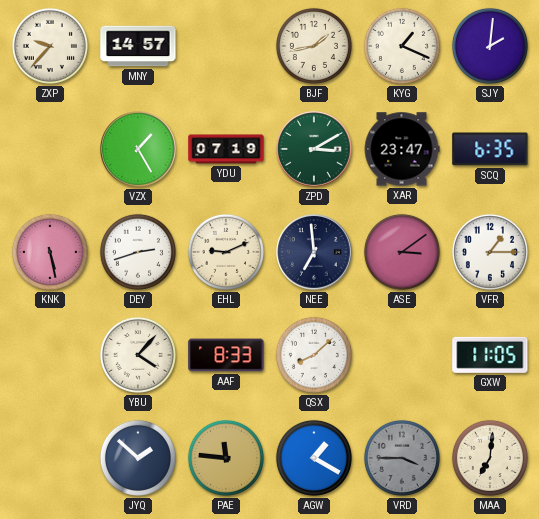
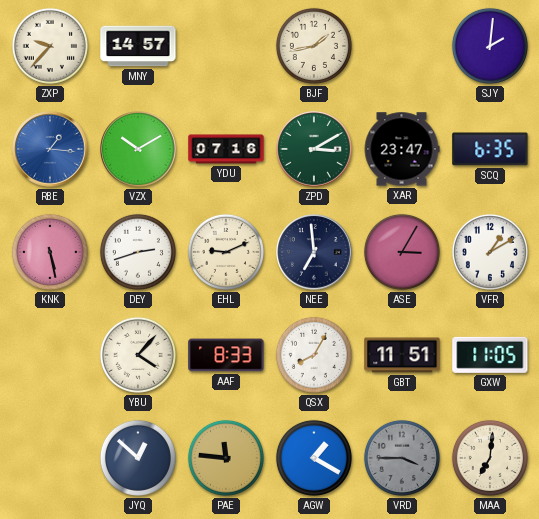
KYG: 1:19 -> none
RBE: none -> 1:16
VZX: 1:25 -> 10:10
YDU: 07:19 -> 07:16
ASE: 3:09 -> 3:05
VFR: 1:15 -> 1:10
QSX: 8:08 -> 8:05
GBT: none -> 11:51
JYQ: 1:52 -> 12:52
